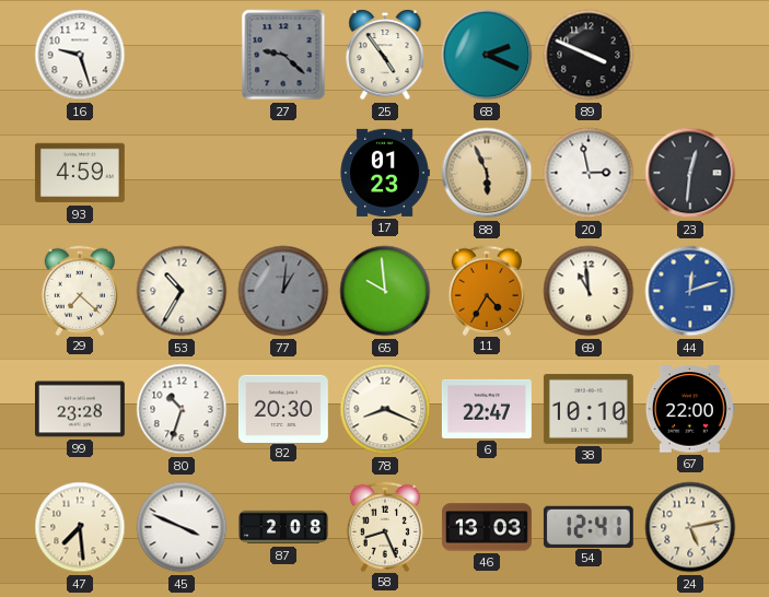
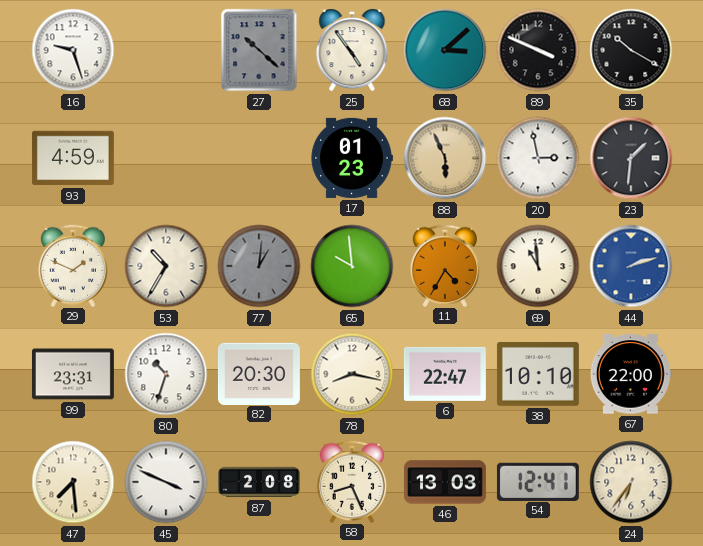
27: 9:22 -> 10:22
68: 2:19 -> 3:08
35: none -> 10:20
23: 12:31 -> 1:31
29: 7:22 -> 1:49
44: 12:12 -> 2:12
99: 23:28 -> 23:31
78: 8:19 -> 8:17
24: 5:13 -> 6:36
